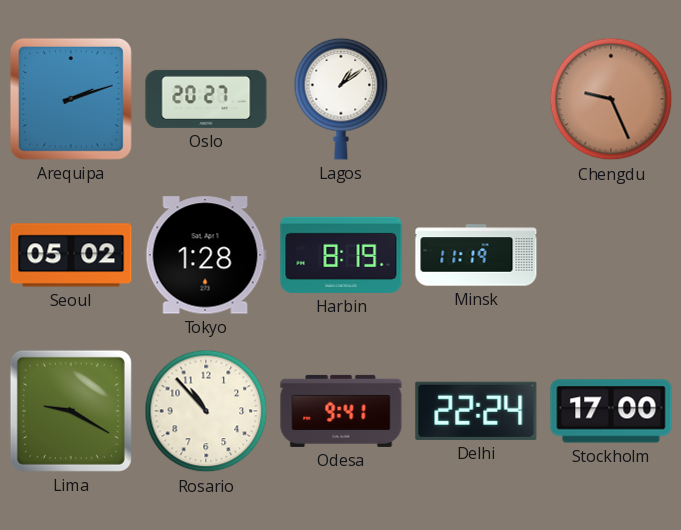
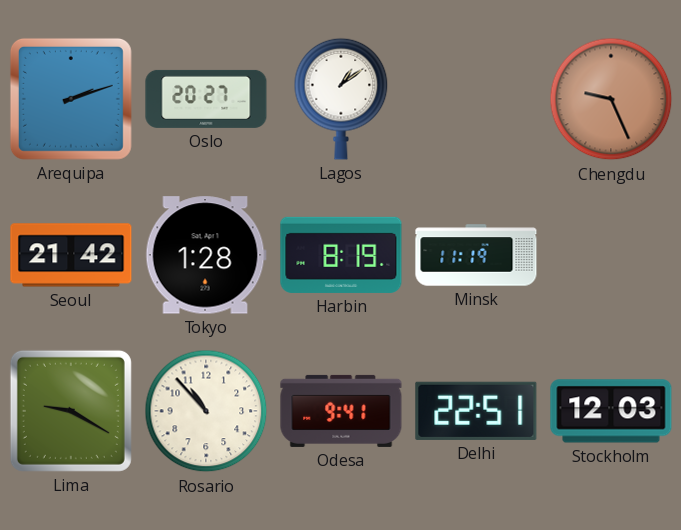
Seoul: 05:02 -> 21:42
Delhi: 22:24 -> 22:51
Stockholm: 17:00 -> 12:03
